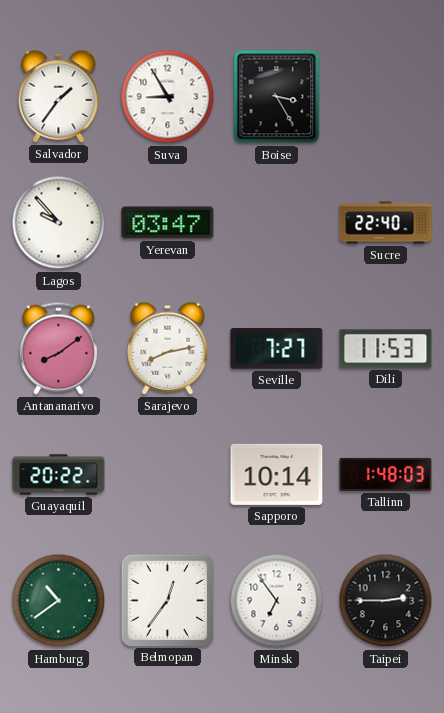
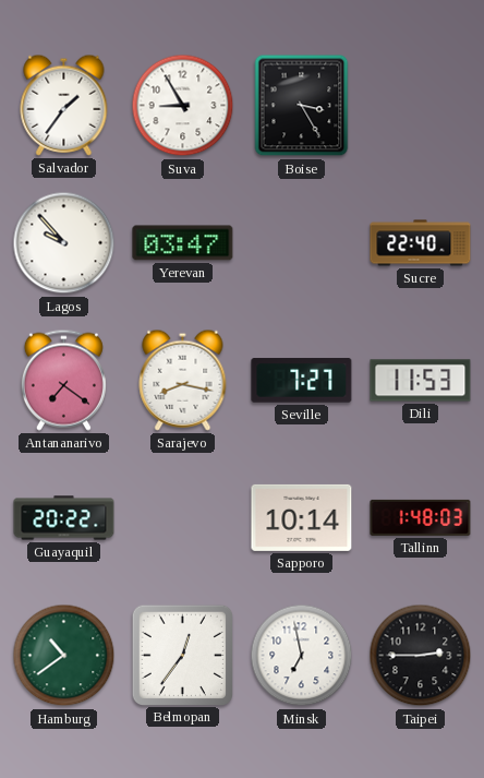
Antananarivo: 8:09 -> 7:21
Sarajevo: 8:13 -> 8:17
Minsk: 6:54 -> 6:58
